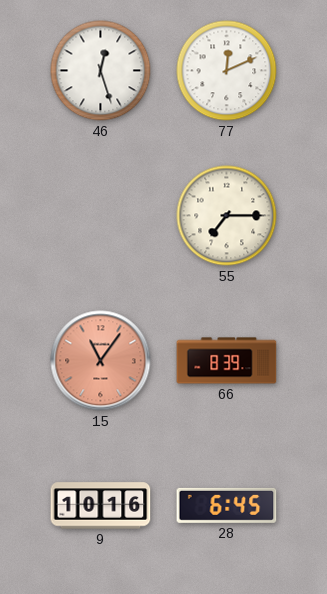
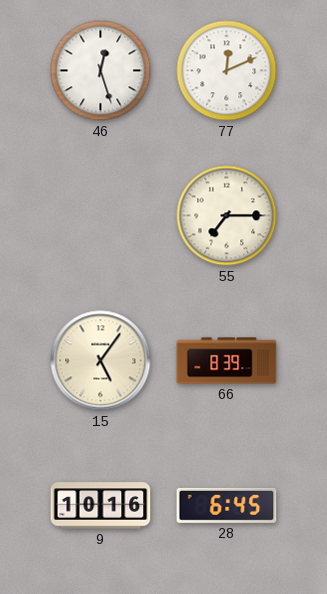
15: 11:06 -> 5:06
15 dial: salmon -> cream
